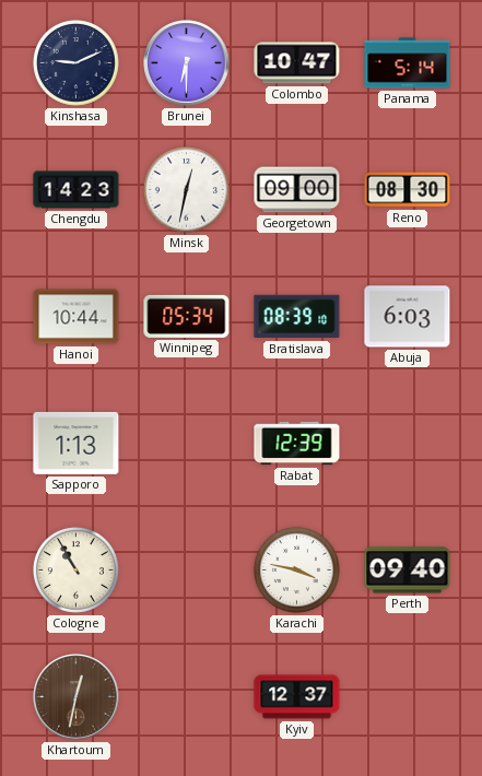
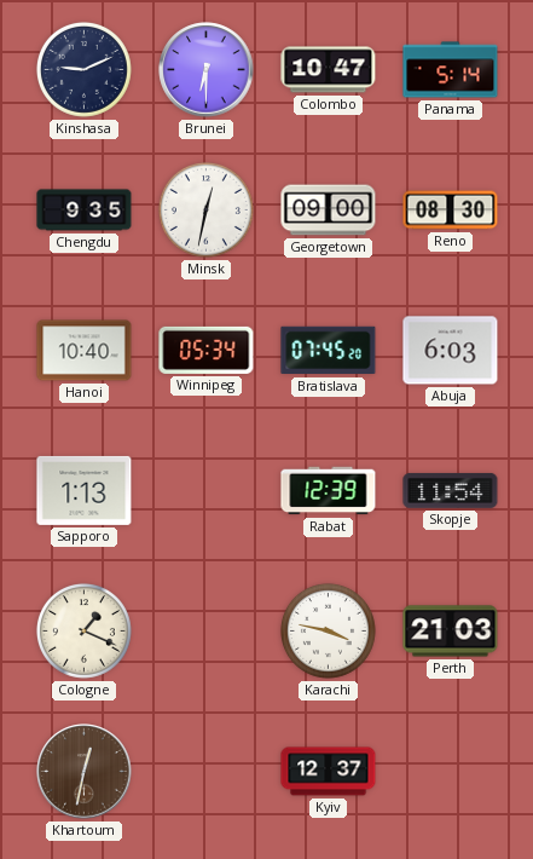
Chengdu: 14:23 -> 9:35
Hanoi: 10:44 -> 10:40
Bratislava: 08:39 -> 07:45
Skopje: none -> 11:54
Cologne: 10:55 -> 1:19
Perth: 09:40 -> 21:03
